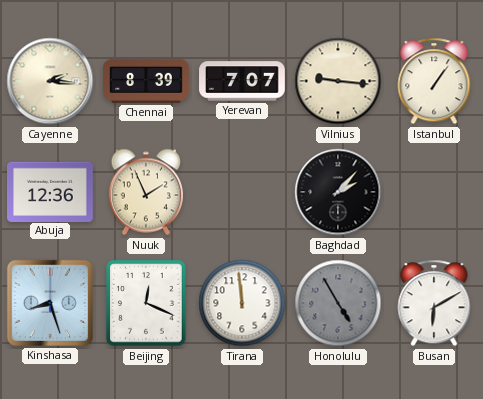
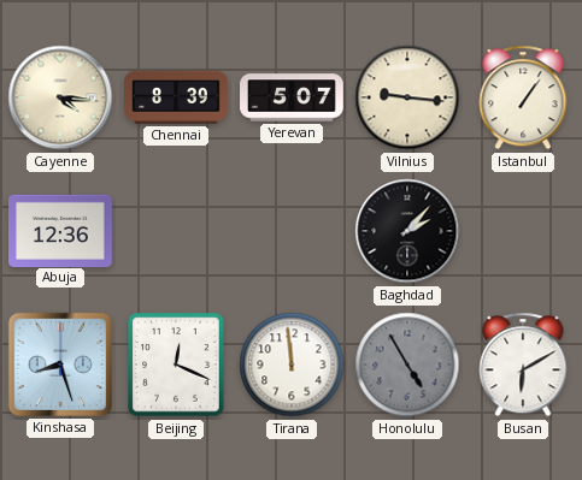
Cayenne: 2:16 -> 4:16
Yerevan: 7:07 -> 5:07
Nuuk: 1:56 -> none
